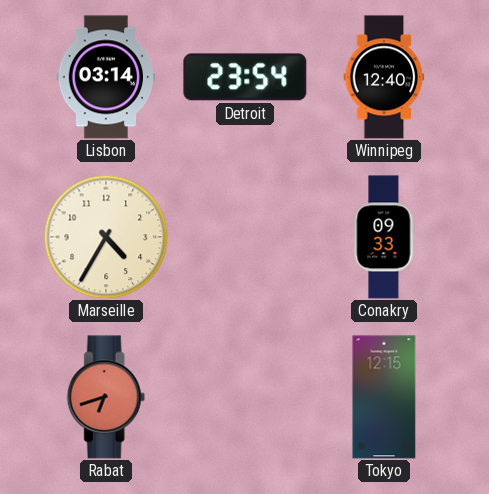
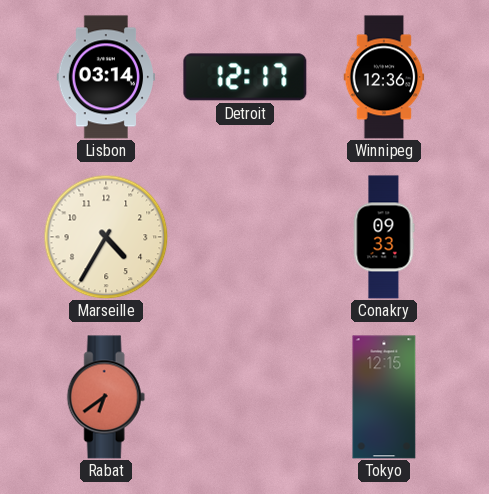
Detroit: 23:54 -> 12:17
Winnipeg: 12:40 -> 12:36
Rabat: 6:42 -> 6:39
